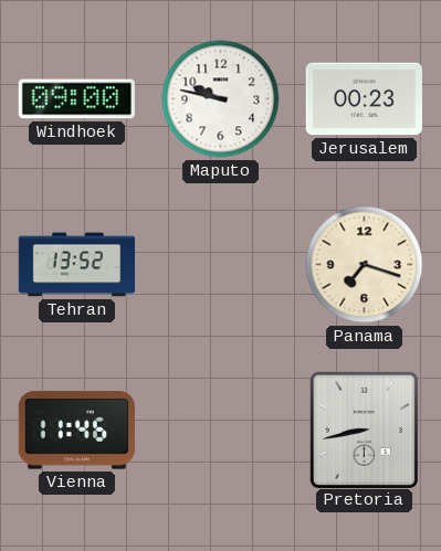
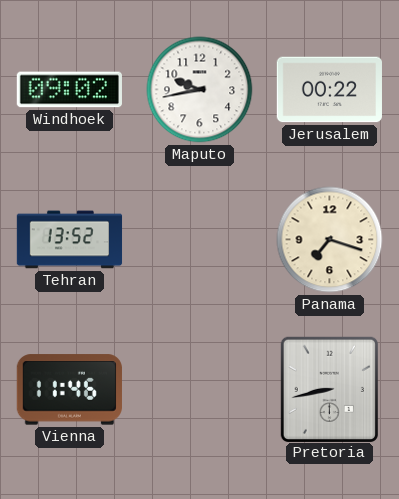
Windhoek: 09:00 -> 09:02
Maputo: 9:47 -> 9:43
Jerusalem: 00:23 -> 00:22
